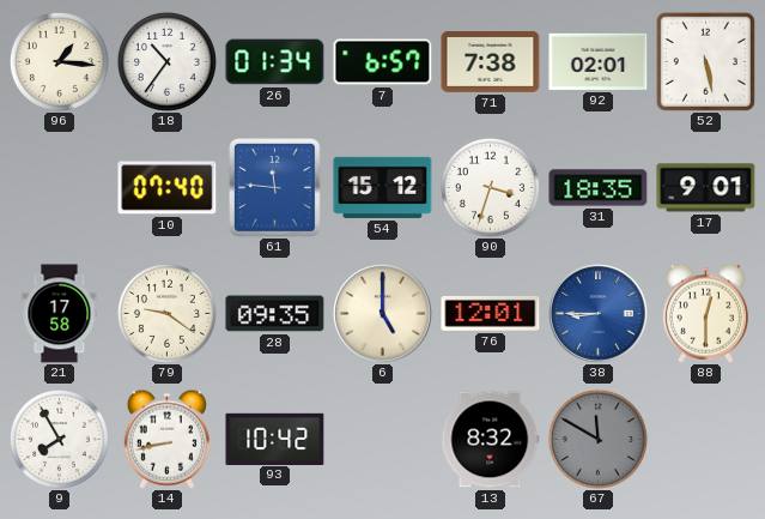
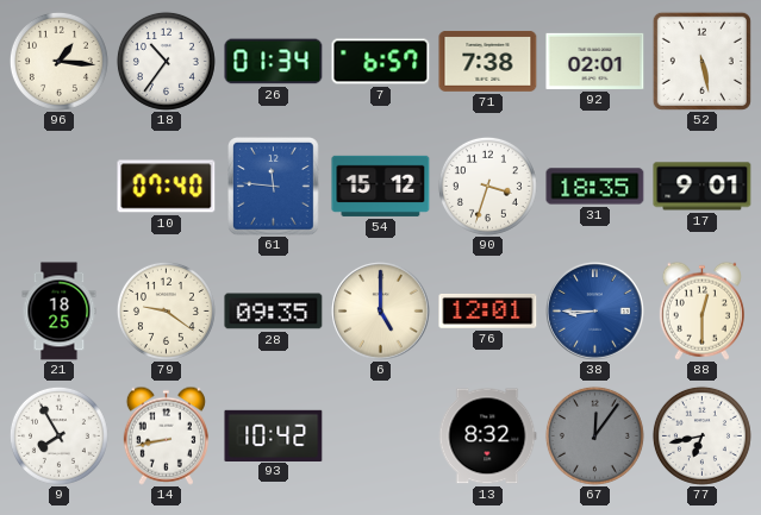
21: 17:58 -> 18:25
67: 11:50 -> 12:06
77: none -> 6:43
